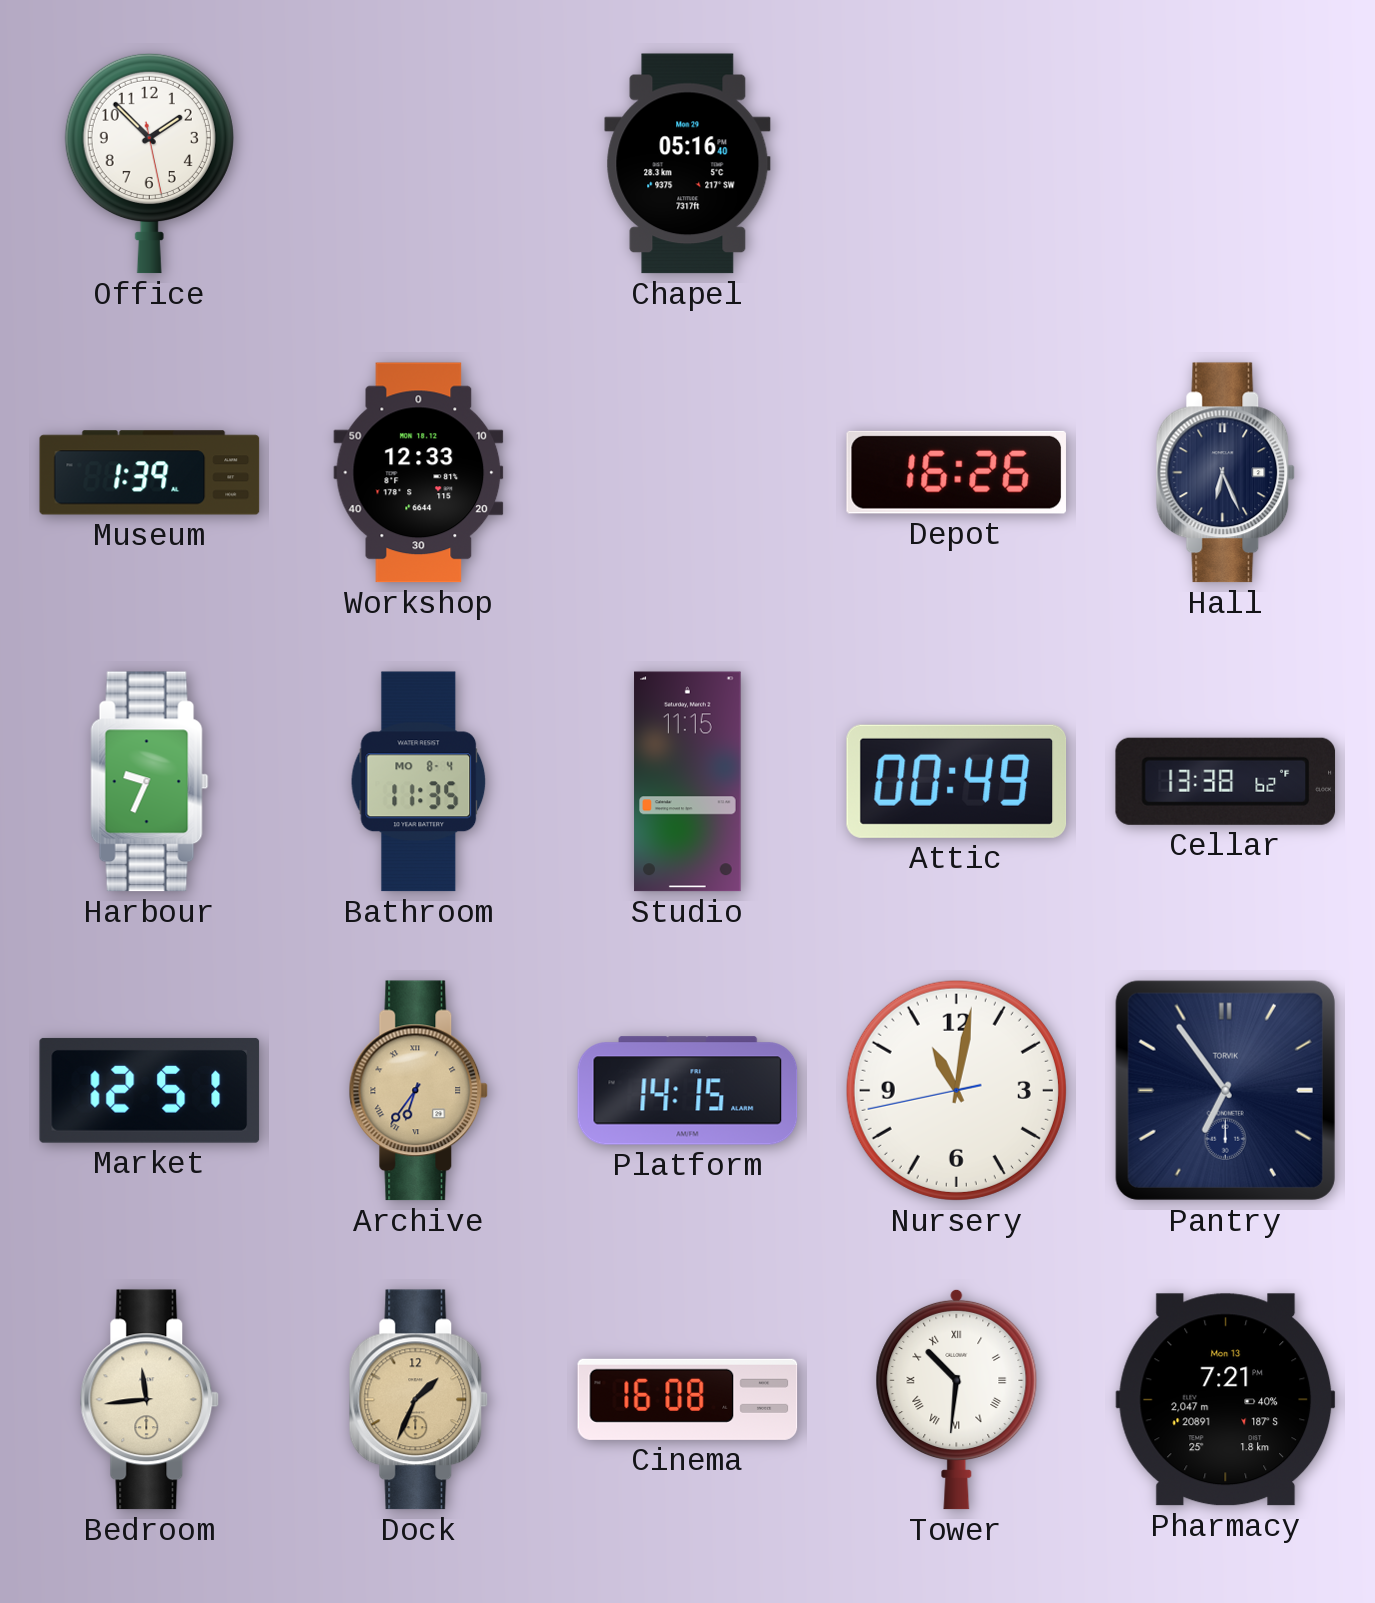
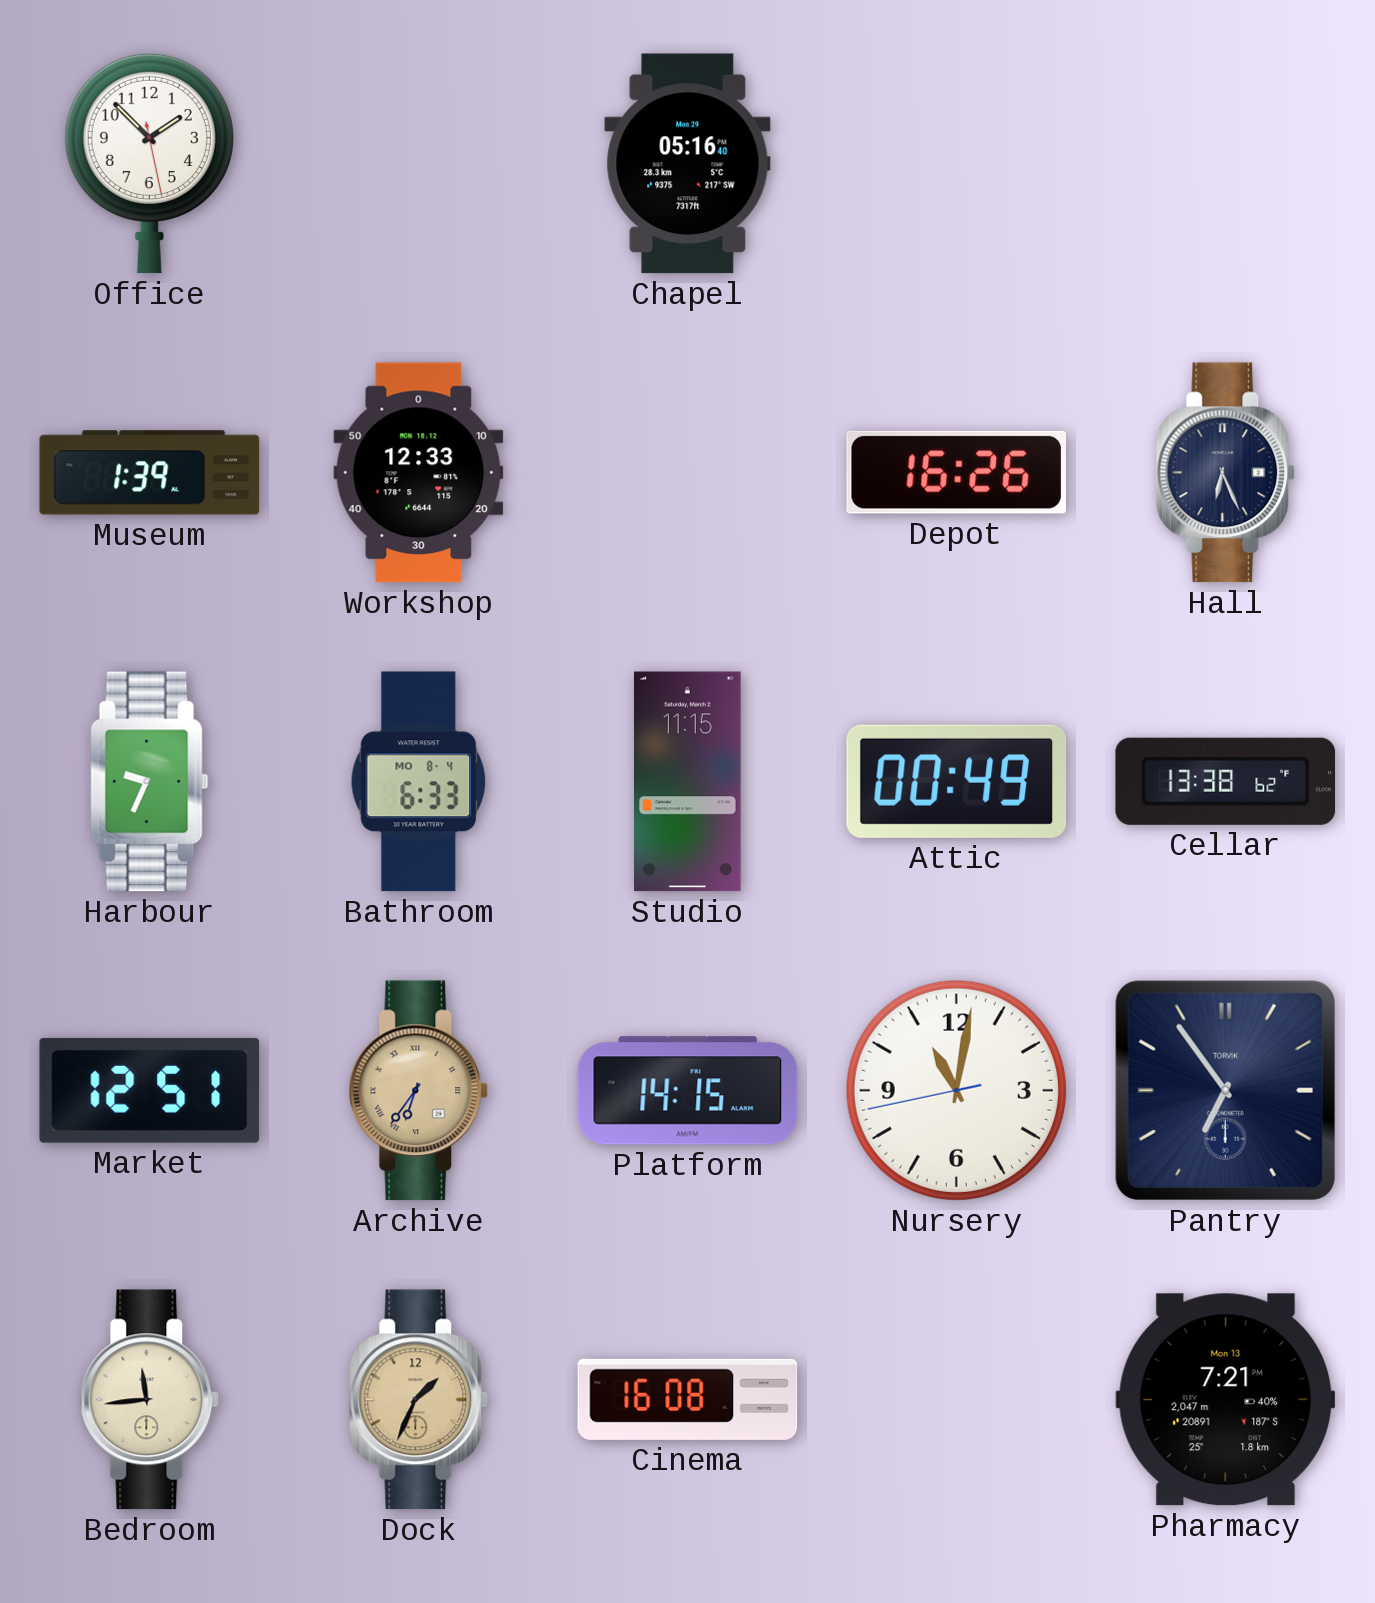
Bathroom: 11:35 -> 6:33
Tower: 10:31 -> none
